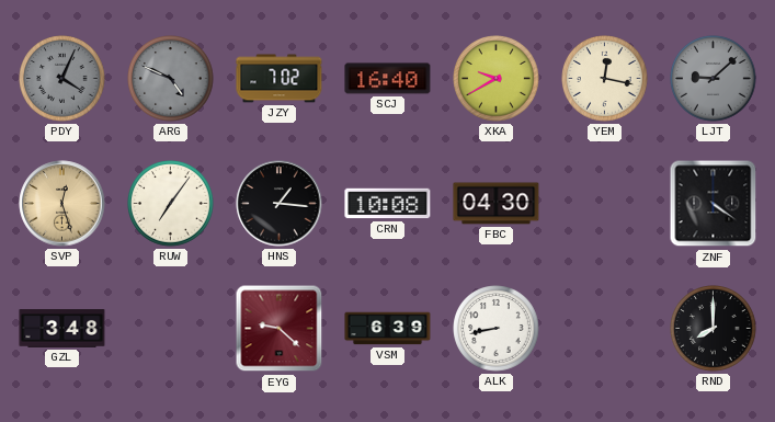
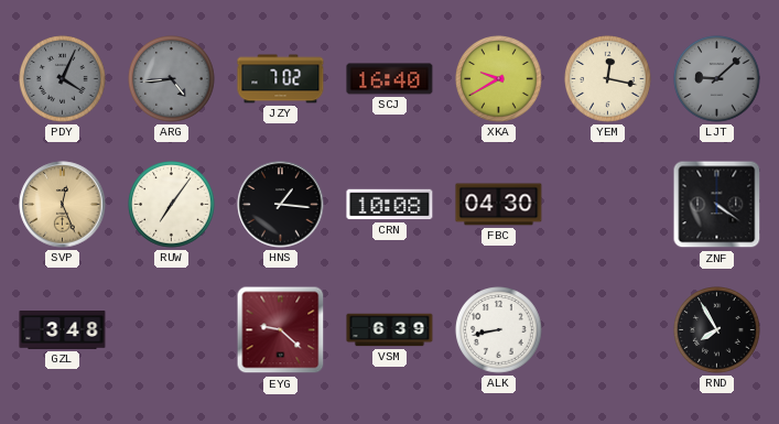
ARG: 4:49 -> 4:44
SVP: 12:27 -> 12:26
RND: 8:00 -> 7:55
